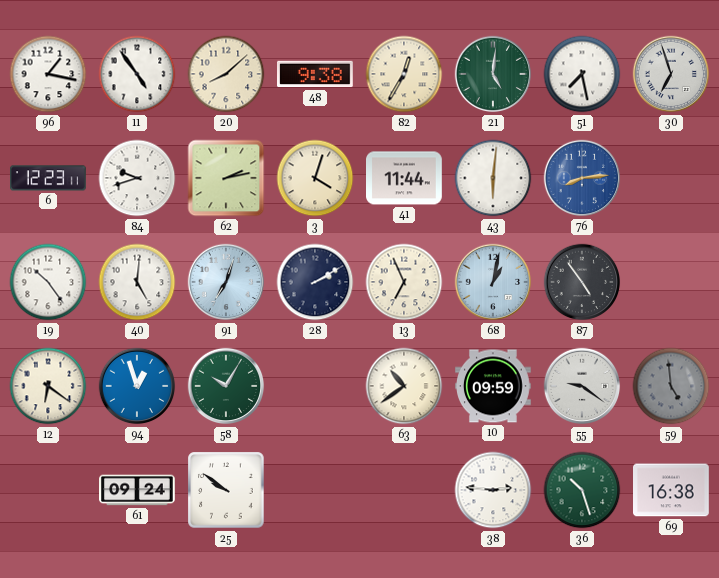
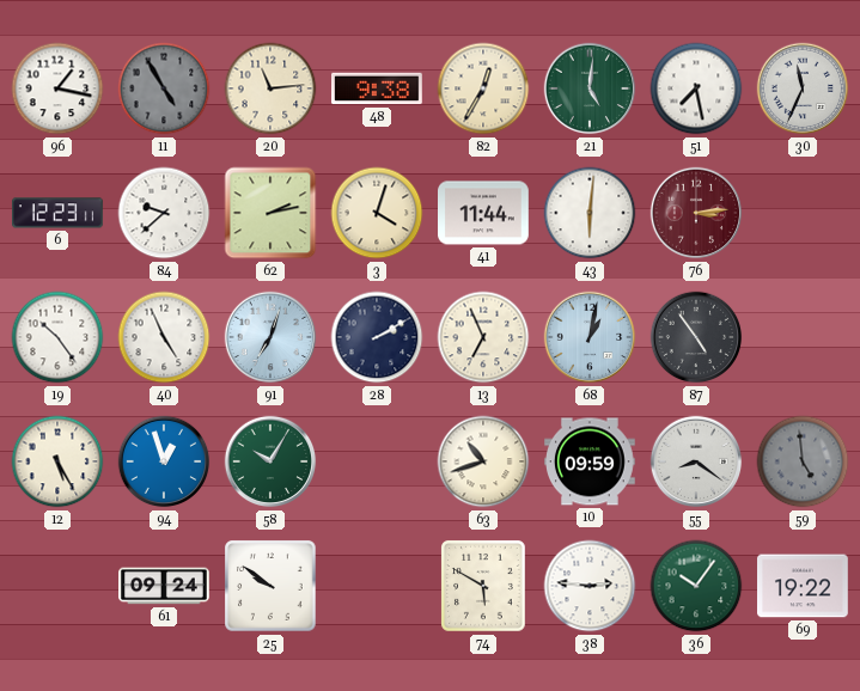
11: 4:54 -> 4:55
11 dial: white -> grey
20: 8:08 -> 11:14
30: 6:57 -> 11:34
84: 9:42 -> 9:38
76: 8:14 -> 3:14
76 dial: blue -> burgundy
40: 5:01 -> 4:56
12: 6:21 -> 5:25
63: 10:39 -> 10:42
55: 9:21 -> 8:21
74: none -> 5:50
36: 10:27 -> 10:06
69: 16:38 -> 19:22
